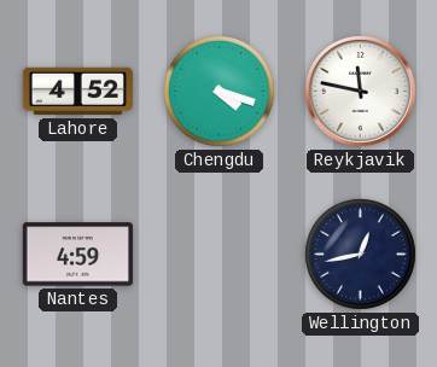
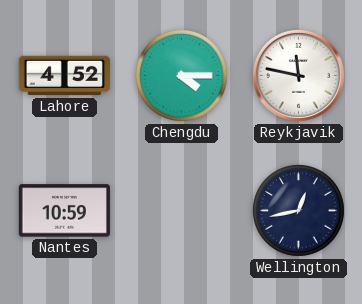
Chengdu: 4:18 -> 4:15
Nantes: 4:59 -> 10:59
